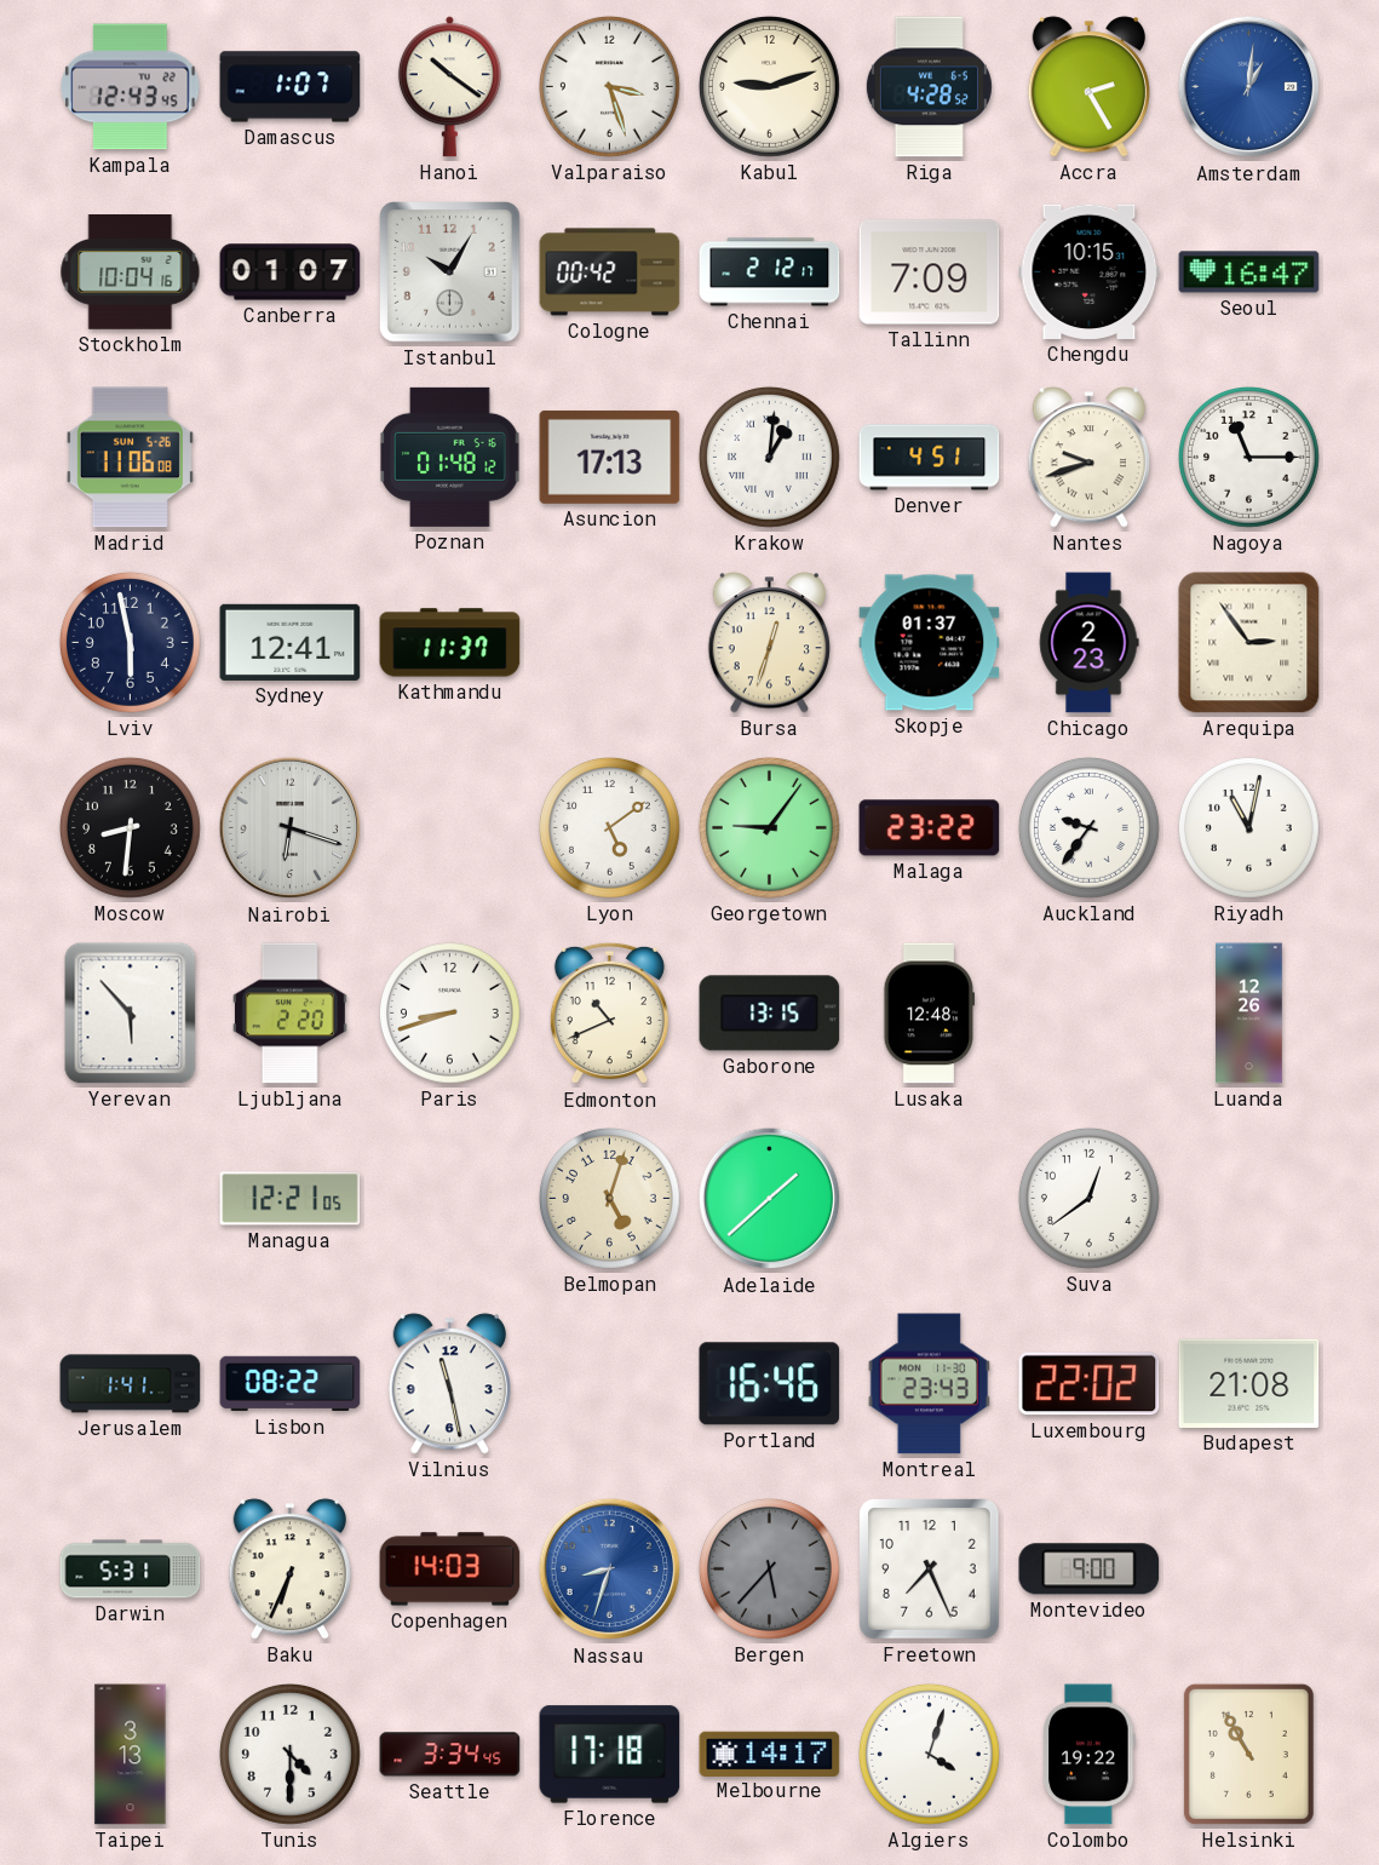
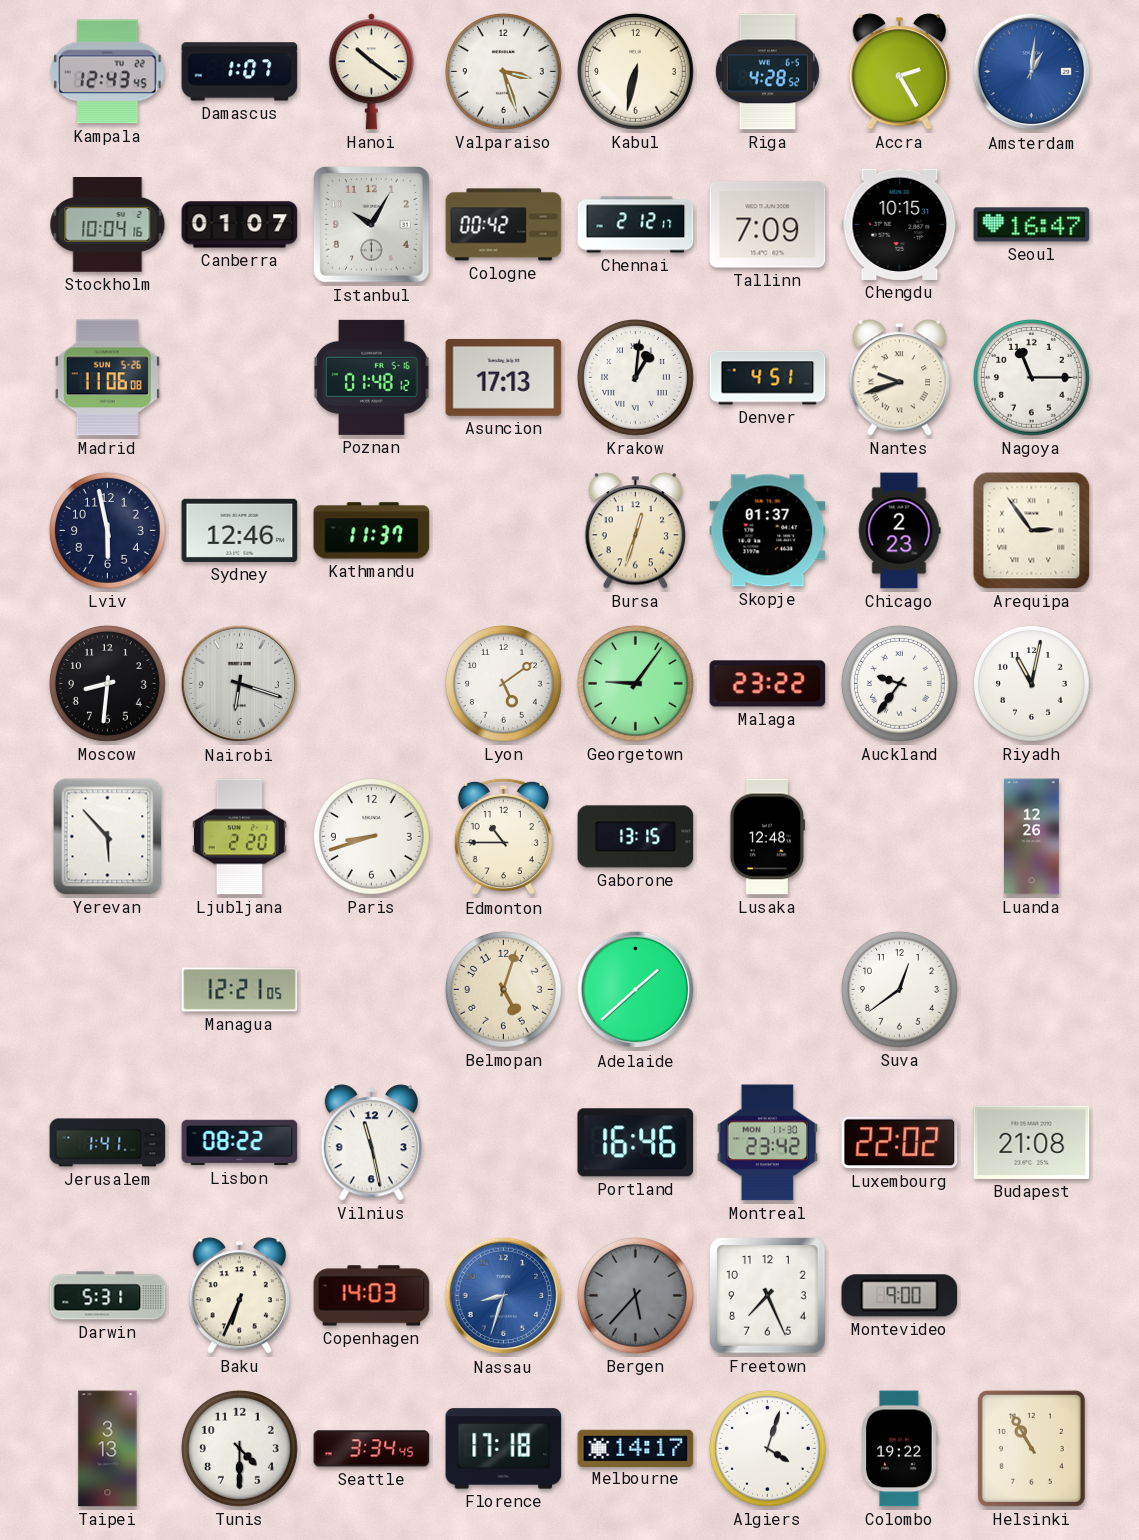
Kabul: 9:12 -> 6:32
Sydney: 12:41 -> 12:46
Edmonton: 10:41 -> 10:45
Montreal: 23:43 -> 23:42
